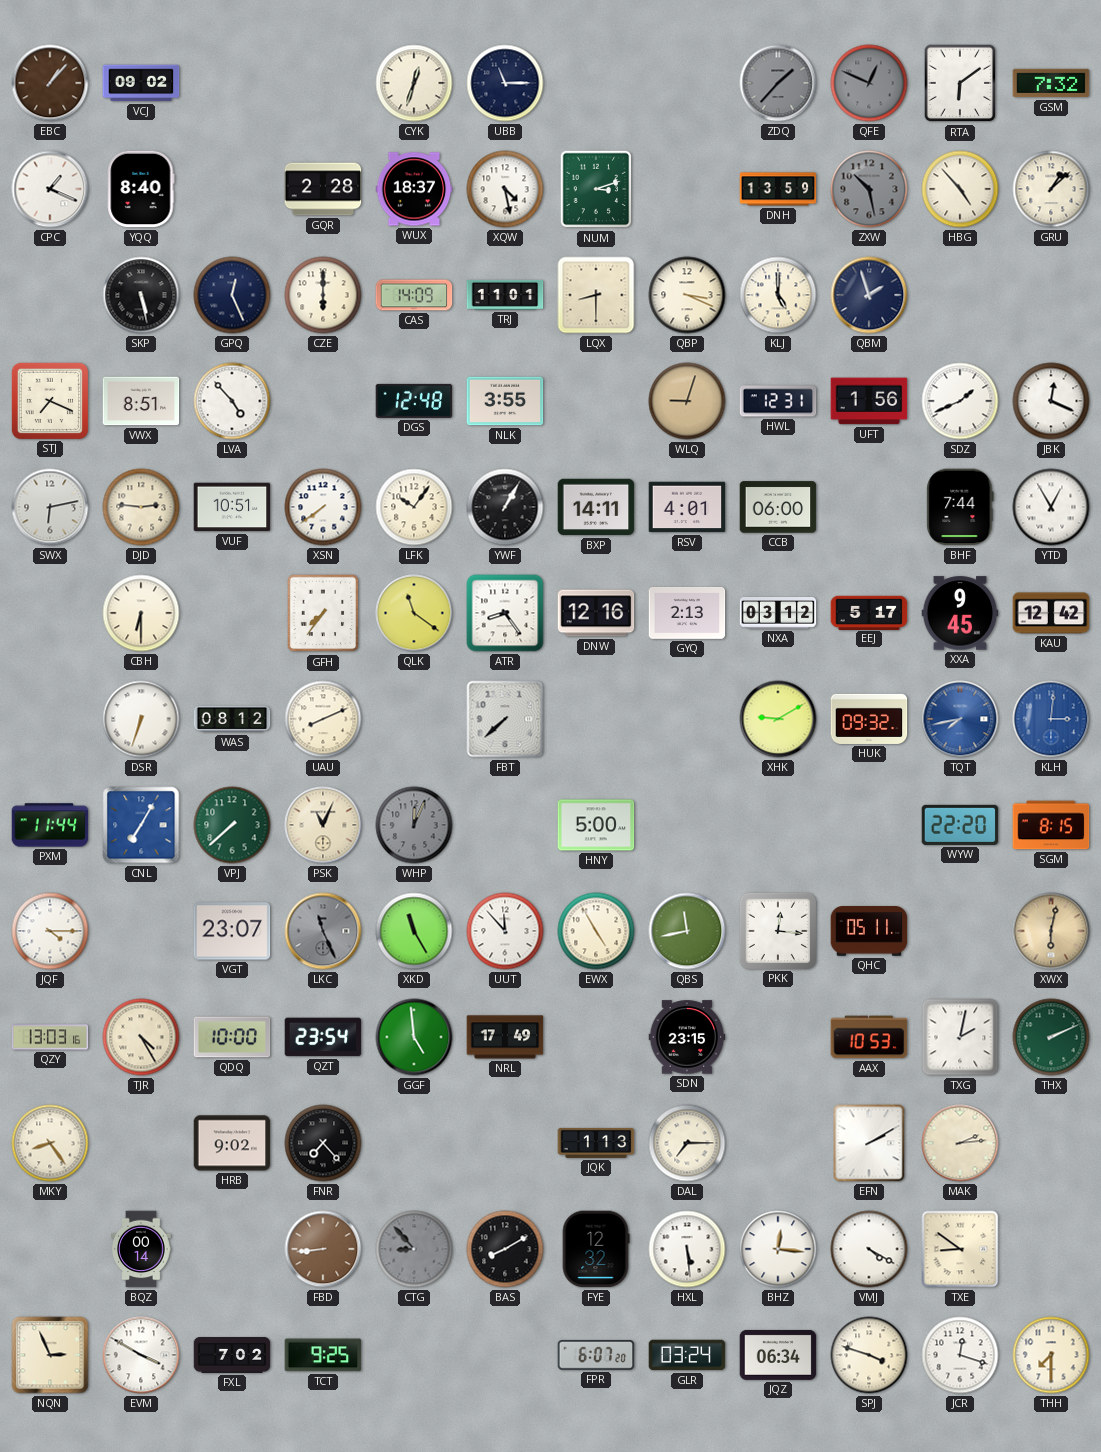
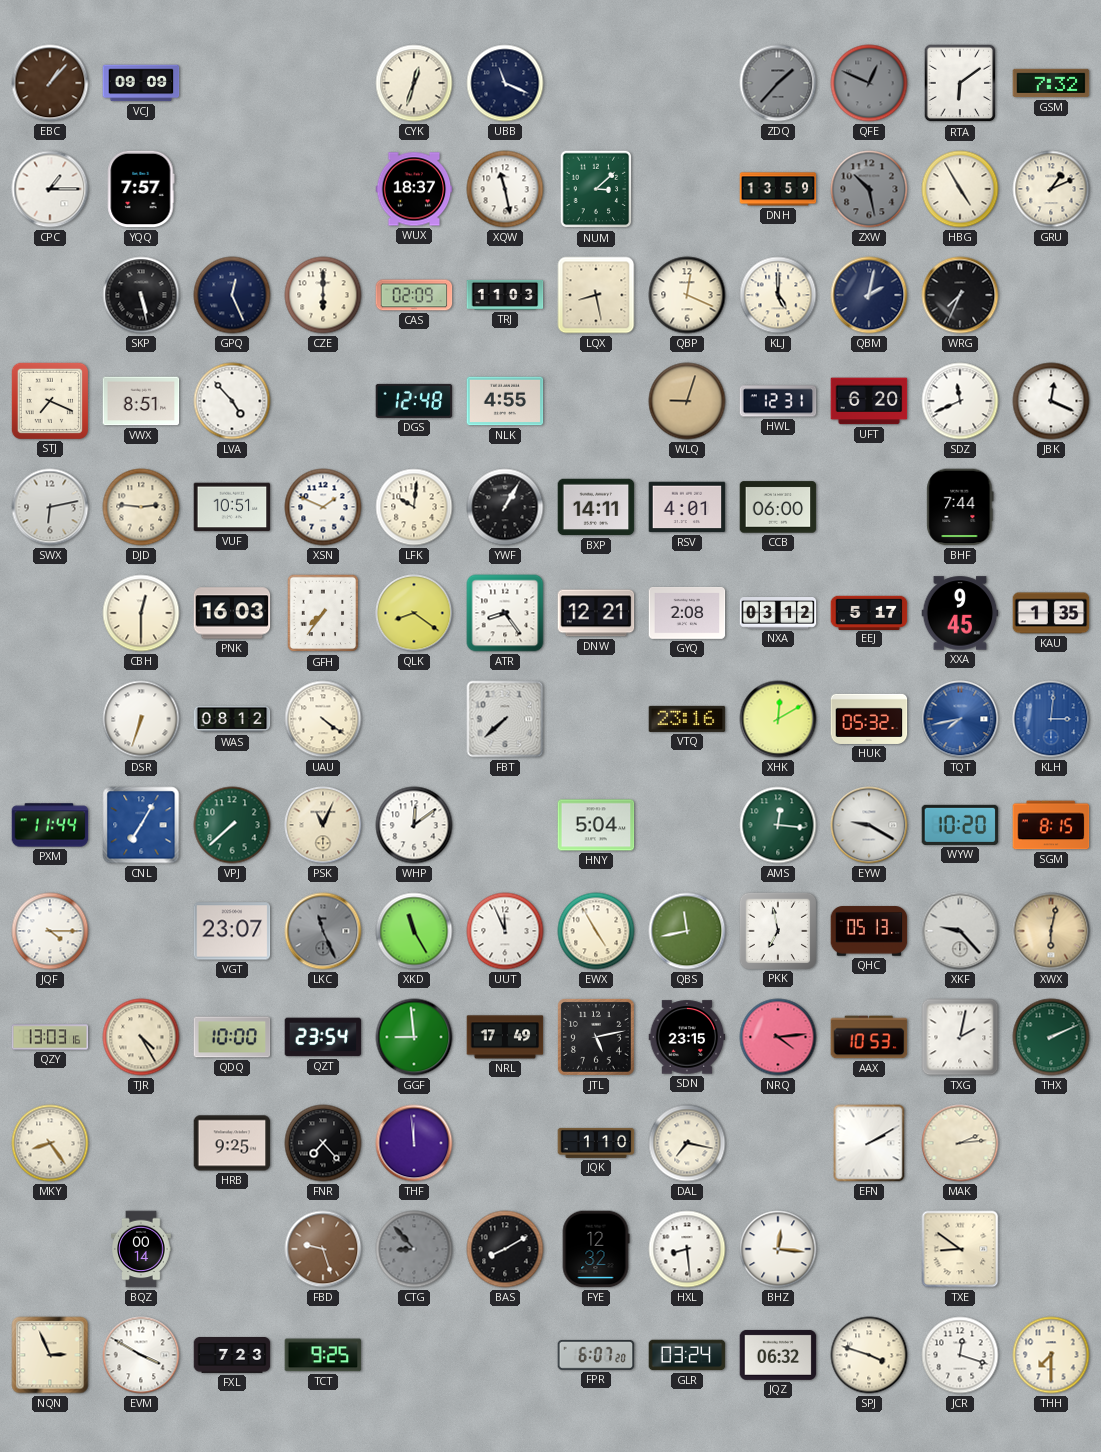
VCJ: 09:02 -> 09:09
UBB: 11:15 -> 11:19
CPC: 1:19 -> 1:15
YQQ: 8:40 -> 7:57
GQR: 2:28 -> none
XQW: 4:28 -> 11:28
NUM: 3:12 -> 3:08
HBG: 4:53 -> 4:55
GRU: 1:08 -> 1:11
CAS: 14:09 -> 02:09
TRJ: 11:01 -> 11:03
LQX: 8:30 -> 8:28
QBP: 3:19 -> 12:19
QBM: 1:57 -> 2:02
WRG: none -> 7:34
NLK: 3:55 -> 4:55
UFT: 1:56 -> 6:20
SDZ: 1:41 -> 11:41
XSN: 7:39 -> 1:49
LFK: 10:06 -> 10:01
YTD: 12:55 -> none
CBH: 6:30 -> 12:30
PNK: none -> 16:03
QLK: 11:21 -> 8:21
DNW: 12:16 -> 12:21
GYQ: 2:13 -> 2:08
KAU: 12:42 -> 1:35
UAU: 8:11 -> 4:21
VTQ: none -> 23:16
XHK: 9:10 -> 12:10
HUK: 09:32 -> 05:32
WHP: 12:04 -> 12:09
WHP dial: grey -> white
HNY: 5:00 -> 5:04
AMS: none -> 12:16
EYW: none -> 9:20
WYW: 22:20 -> 10:20
UUT: 11:53 -> 11:56
PKK: 12:16 -> 6:58
QHC: 05:11 -> 05:13
XKF: none -> 9:23
GGF: 4:59 -> 8:59
JTL: none -> 5:13
NRQ: none -> 4:14
HRB: 9:02 -> 9:25
THF: none -> 11:59
JQK: 1:13 -> 1:10
DAL: 7:15 -> 7:17
FBD: 8:44 -> 9:27
HXL: 5:29 -> 8:29
VMJ: 4:20 -> none
FXL: 7:02 -> 7:23
JQZ: 06:34 -> 06:32
